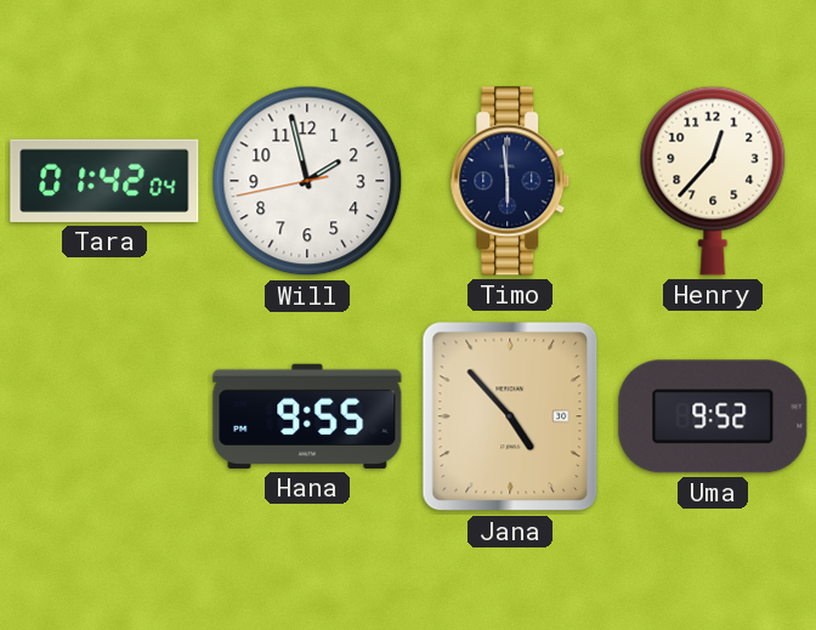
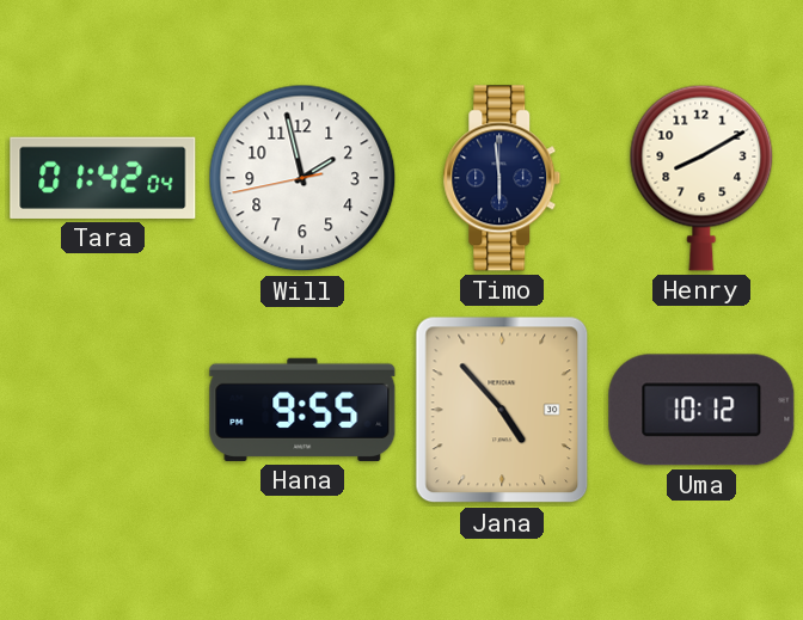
Henry: 12:37 -> 8:10
Uma: 9:52 -> 10:12
